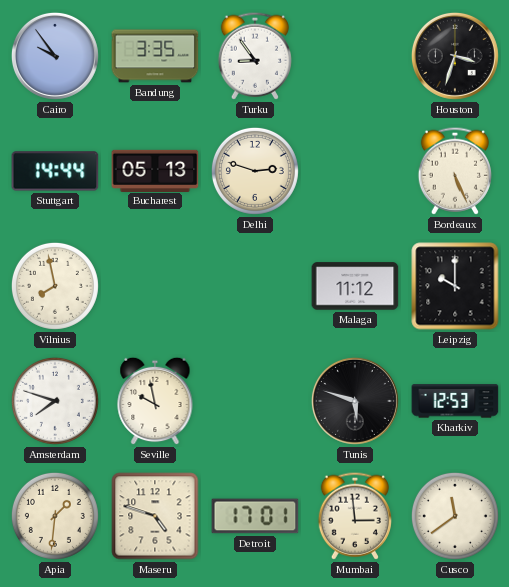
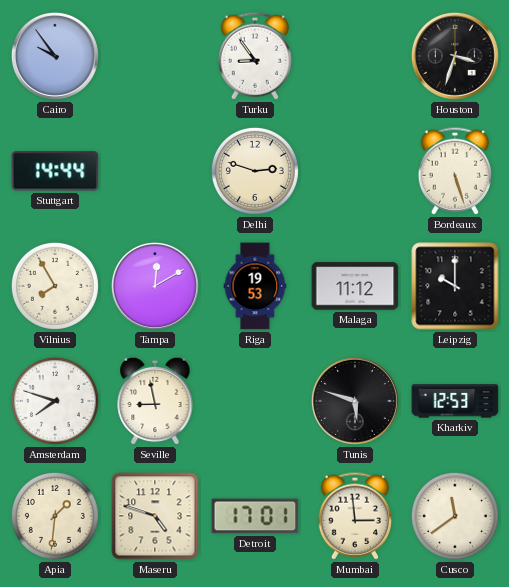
Bandung: 3:35 -> none
Bucharest: 05:13 -> none
Bordeaux: 5:26 -> 5:27
Vilnius: 7:58 -> 7:55
Tampa: none -> 12:10
Riga: none -> 19:53
Seville: 9:58 -> 8:58
